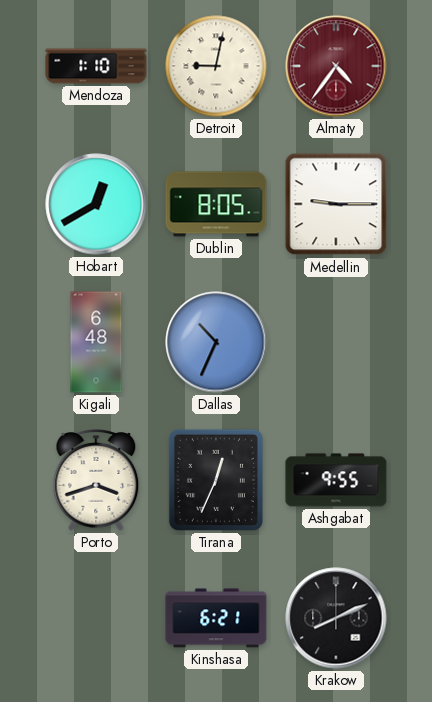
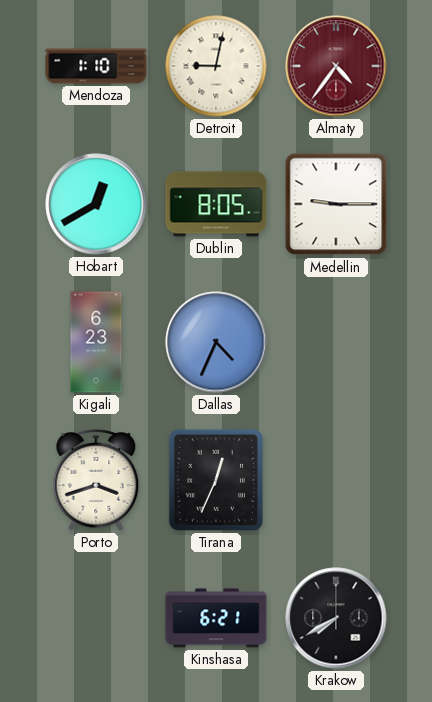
Kigali: 6:48 -> 6:23
Dallas: 10:34 -> 4:34
Ashgabat: 9:55 -> none
Krakow: 8:11 -> 7:40
